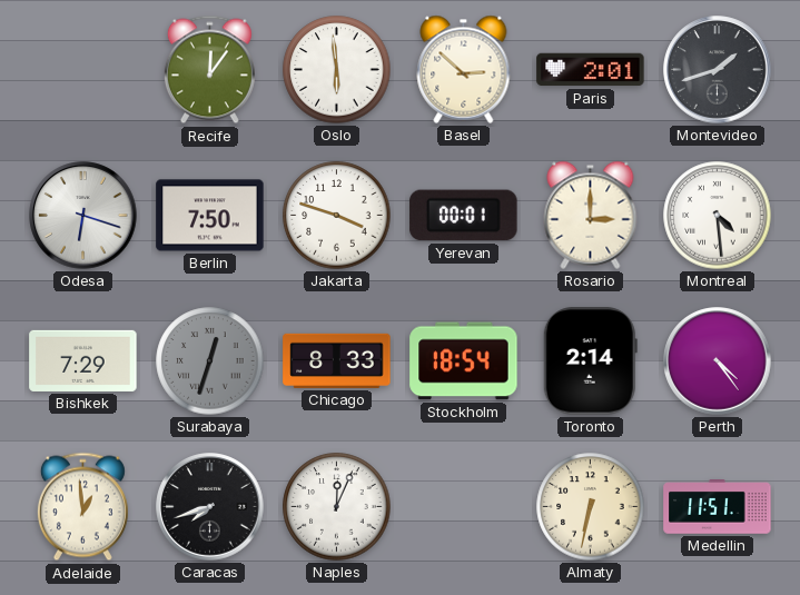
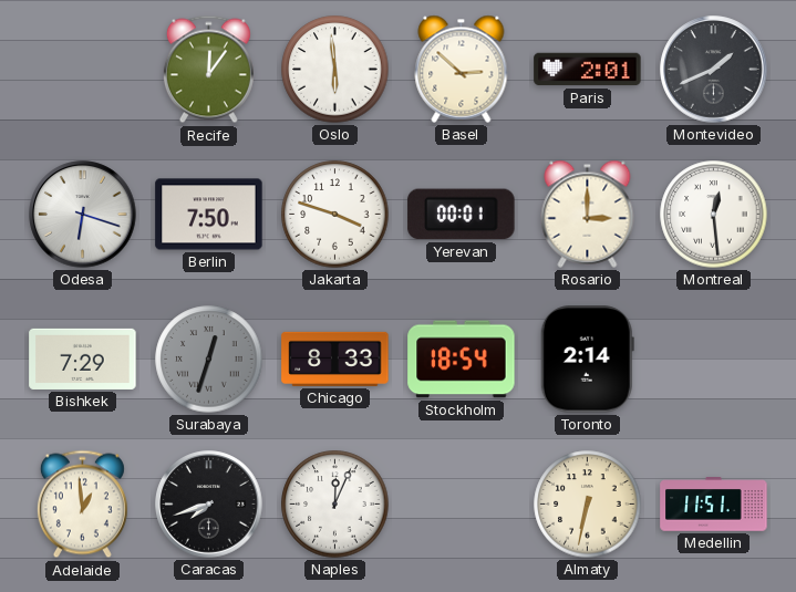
Montevideo: 1:42 -> 1:41
Montreal: 4:29 -> 12:29
Perth: 4:24 -> none
